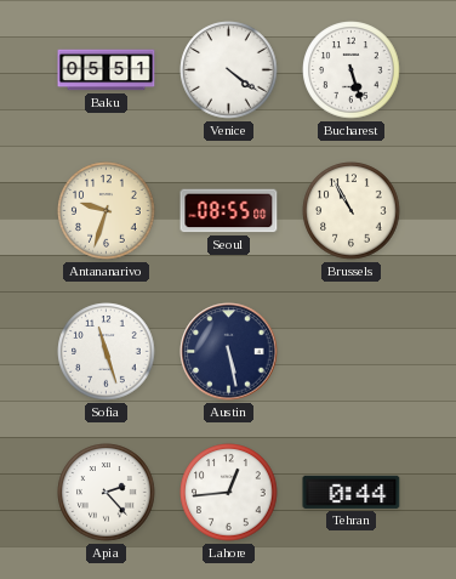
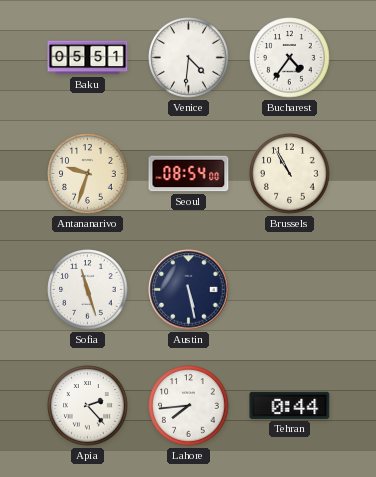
Venice: 4:21 -> 4:31
Bucharest: 5:27 -> 4:36
Seoul: 08:55 -> 08:54
Lahore: 12:44 -> 7:44
